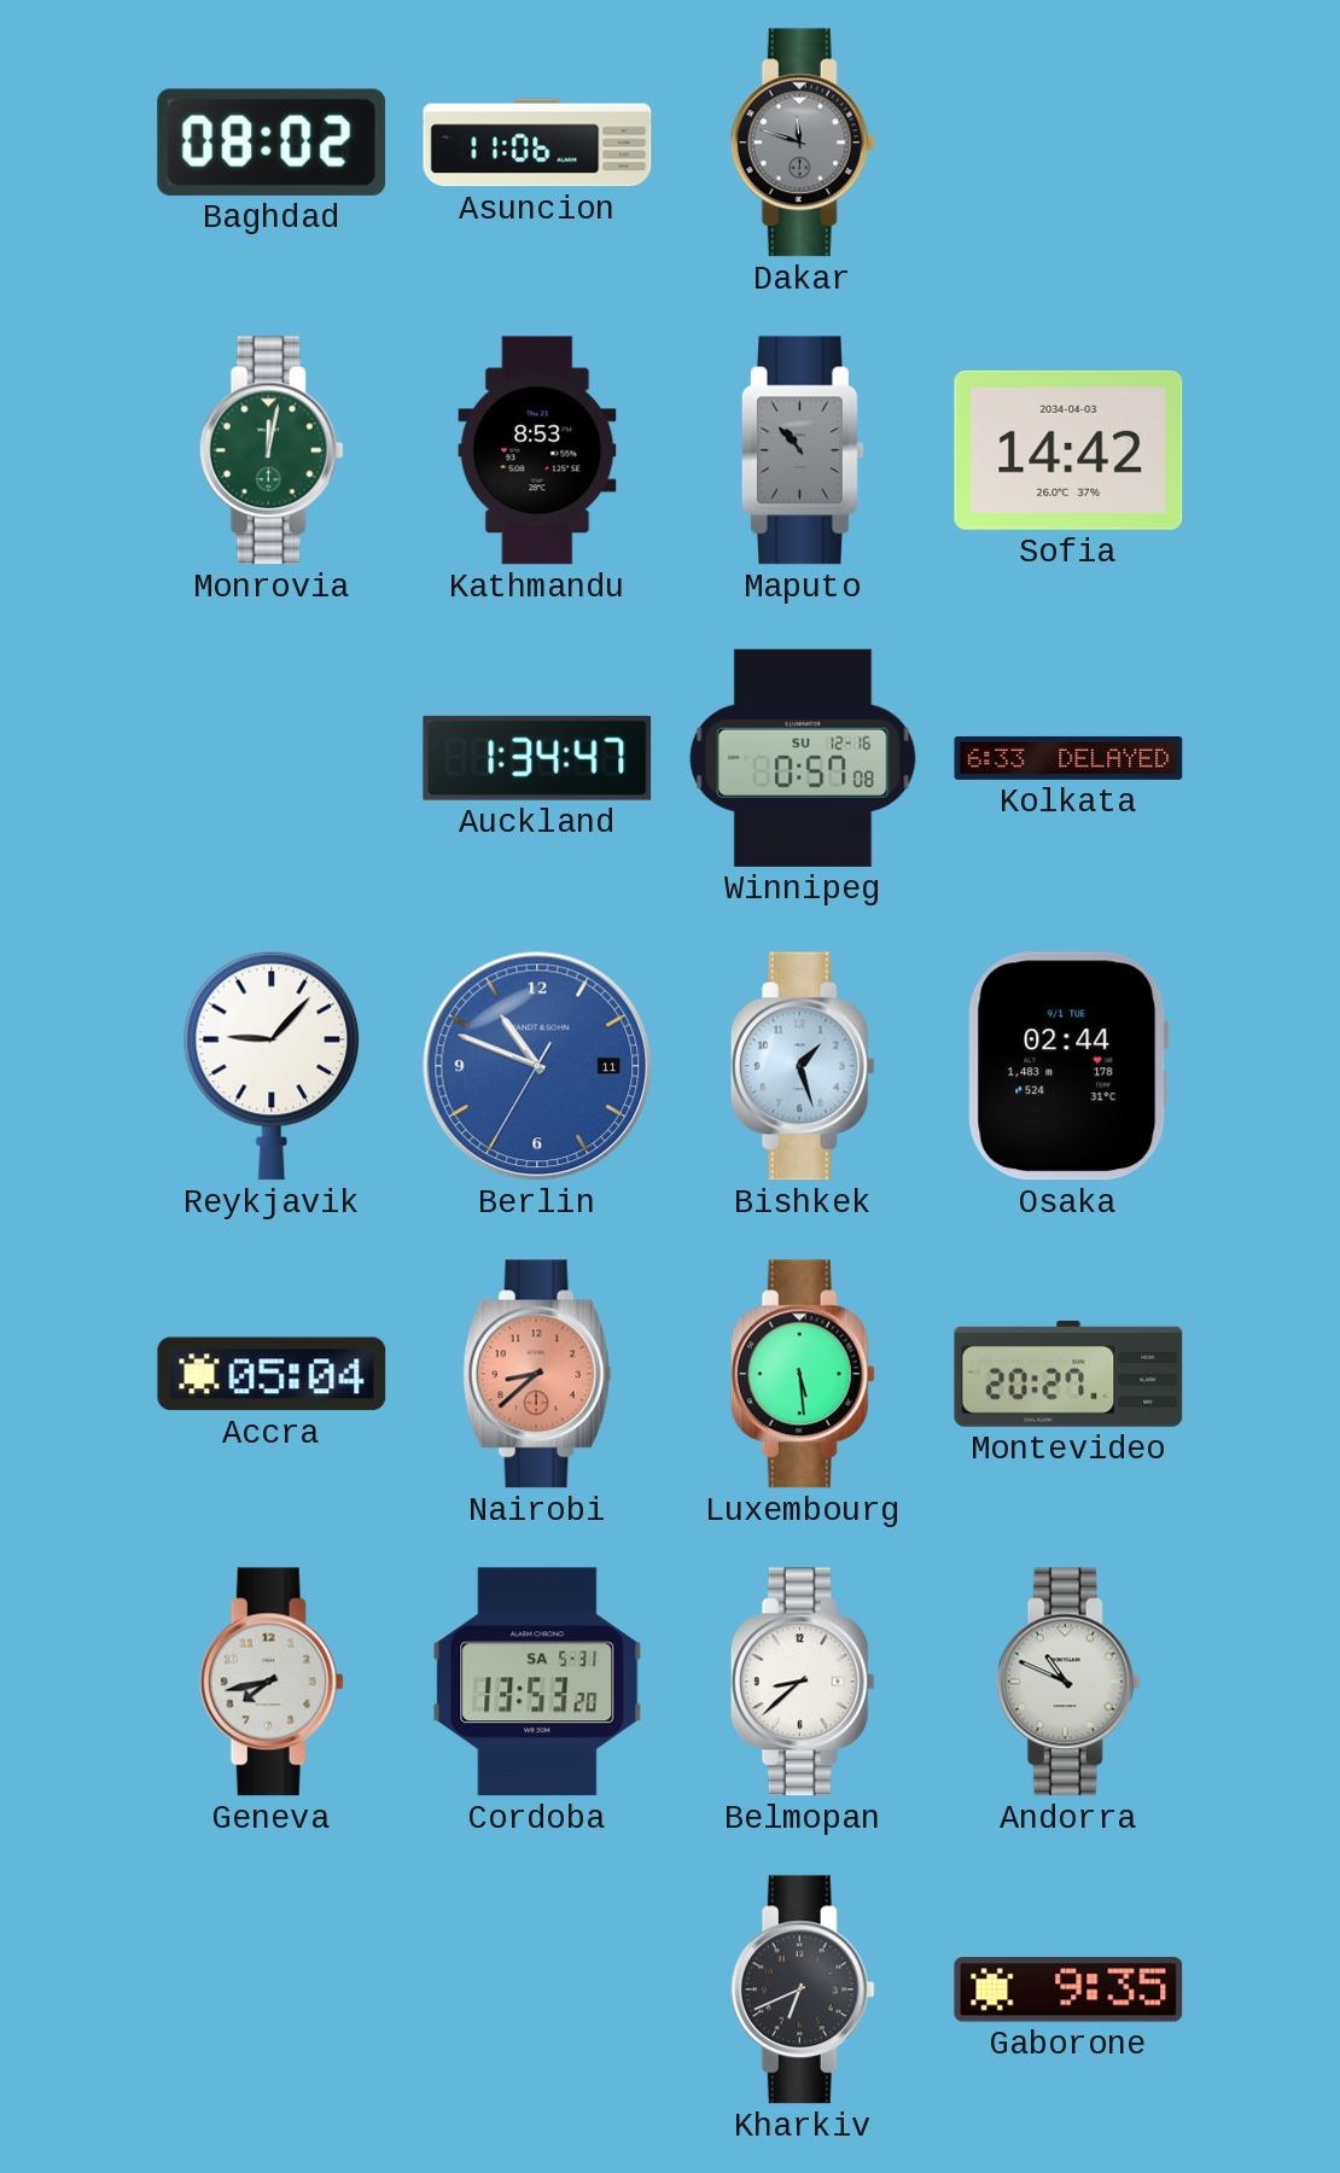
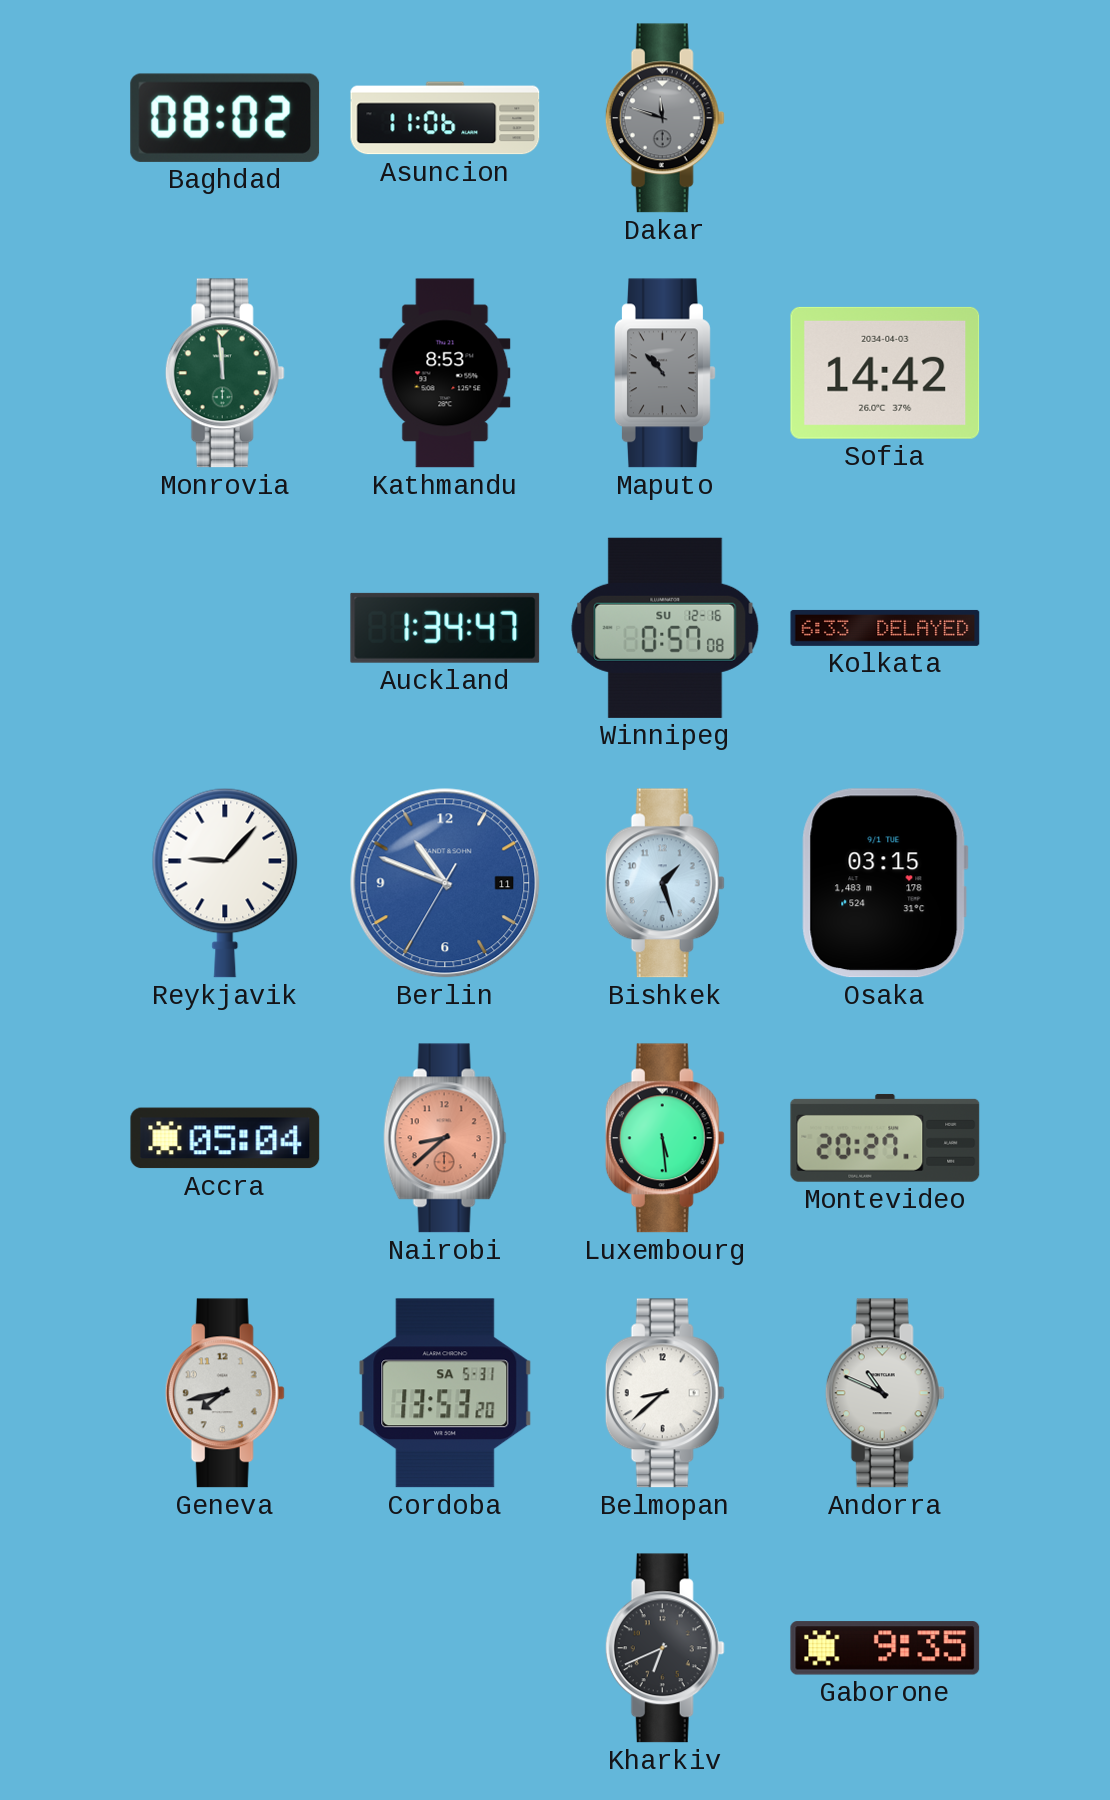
Monrovia: 12:02 -> 11:59
Osaka: 02:44 -> 03:15
